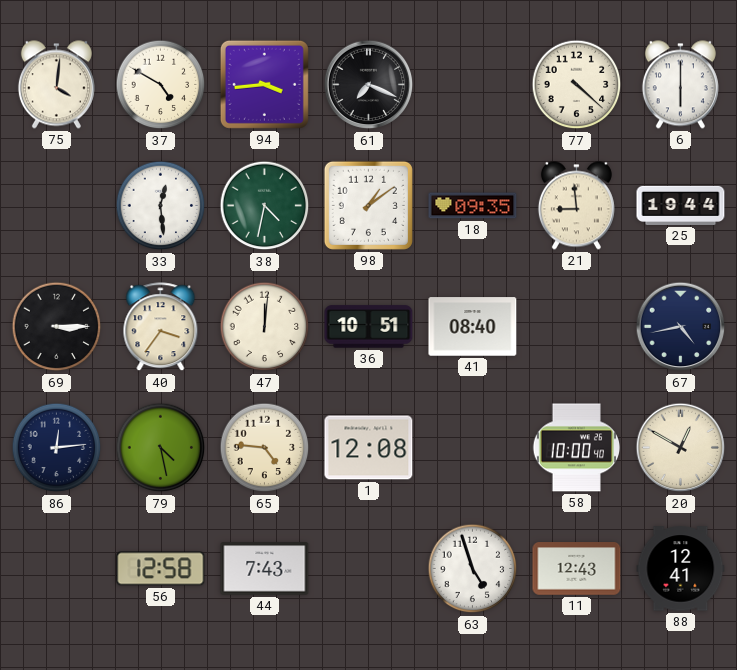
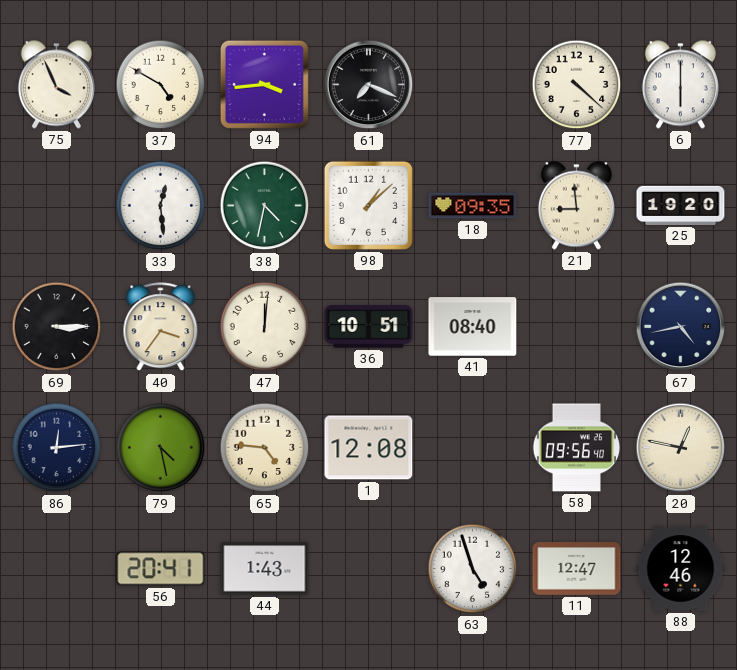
75: 4:01 -> 3:56
98: 1:09 -> 1:08
25: 19:44 -> 19:20
58: 10:00 -> 09:56
20: 12:50 -> 12:47
56: 12:58 -> 20:41
44: 7:43 -> 1:43
11: 12:43 -> 12:47
88: 12:41 -> 12:46
